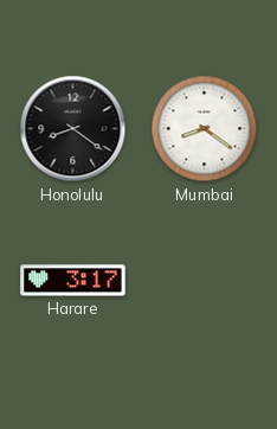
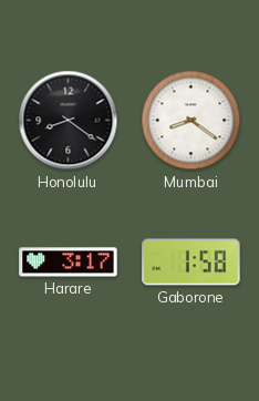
Gaborone: none -> 1:58
